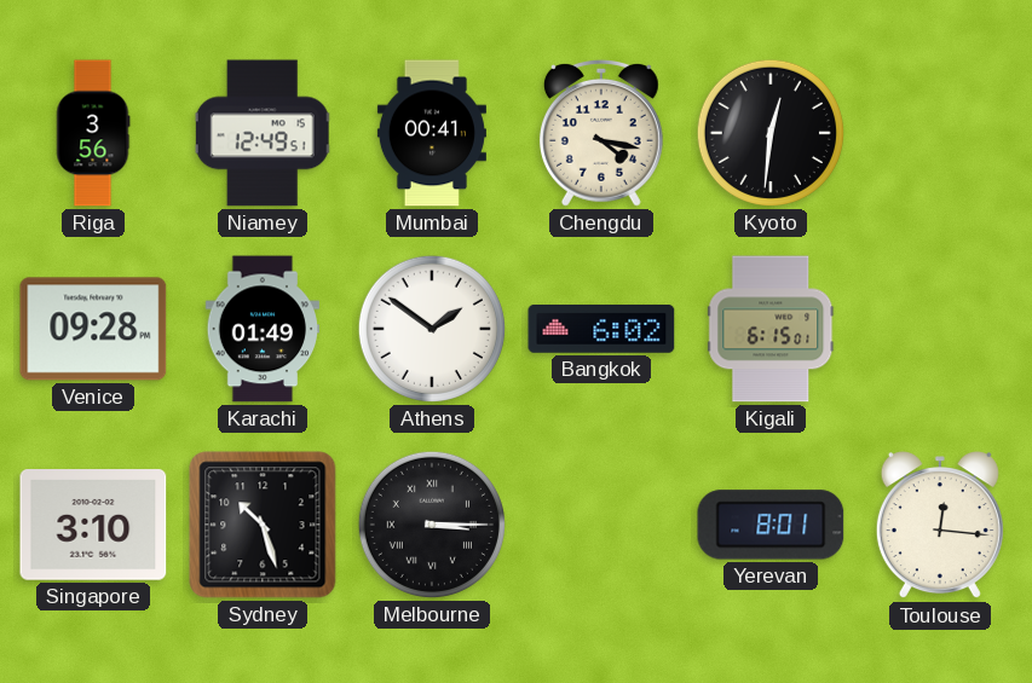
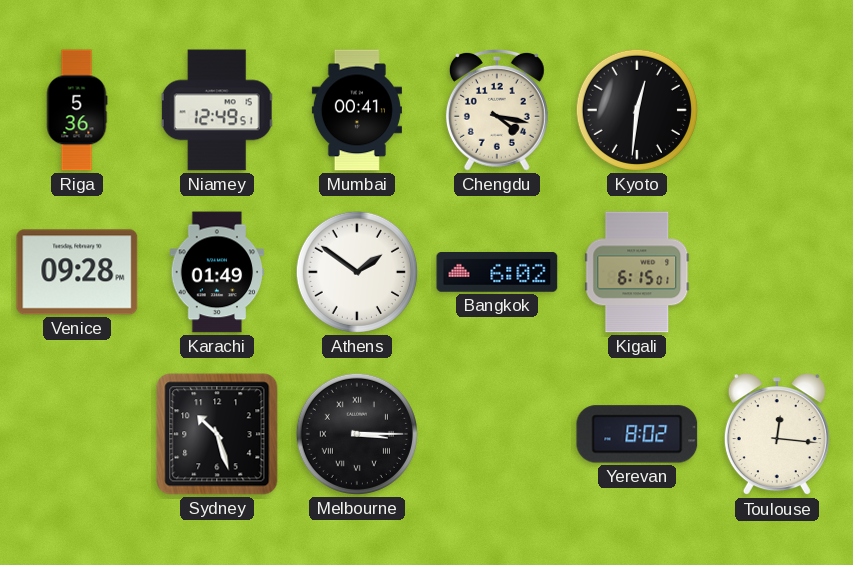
Riga: 3:56 -> 5:36
Singapore: 3:10 -> none
Yerevan: 8:01 -> 8:02
